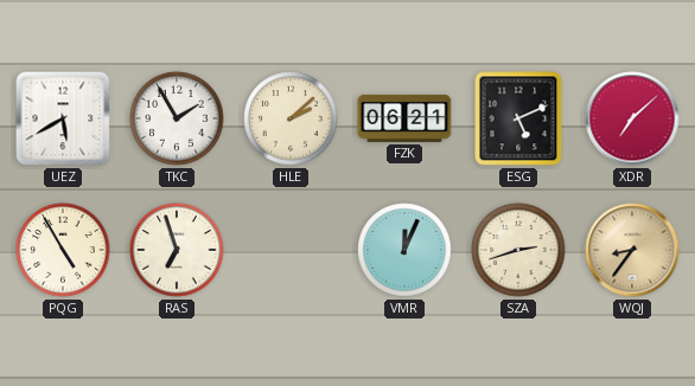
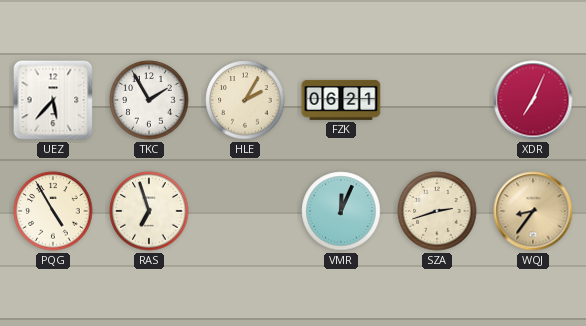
UEZ: 5:40 -> 5:37
HLE: 2:08 -> 2:05
ESG: 5:11 -> none
XDR: 7:08 -> 7:04
